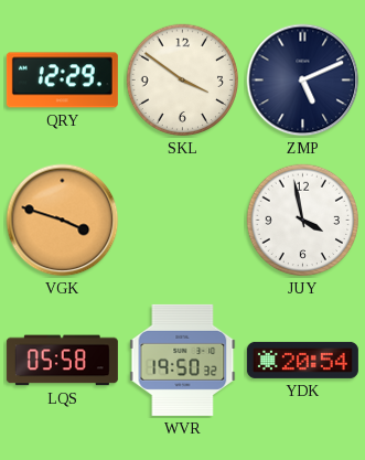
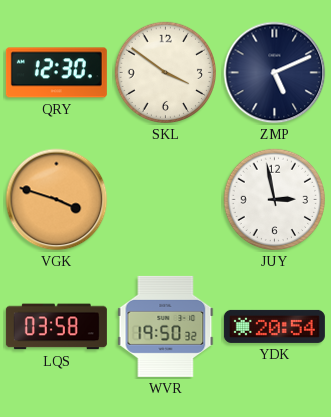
QRY: 12:29 -> 12:30
JUY: 3:58 -> 2:58
LQS: 05:58 -> 03:58
